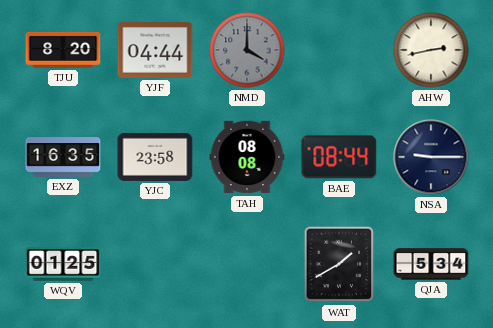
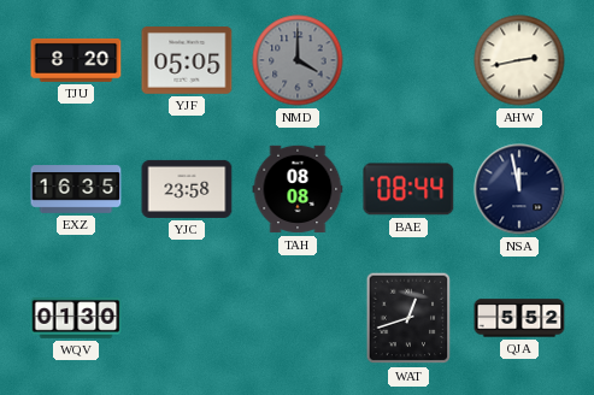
YJF: 04:44 -> 05:05
NSA: 9:15 -> 11:58
WQV: 01:25 -> 01:30
WAT: 1:40 -> 12:42
QJA: 5:34 -> 5:52
